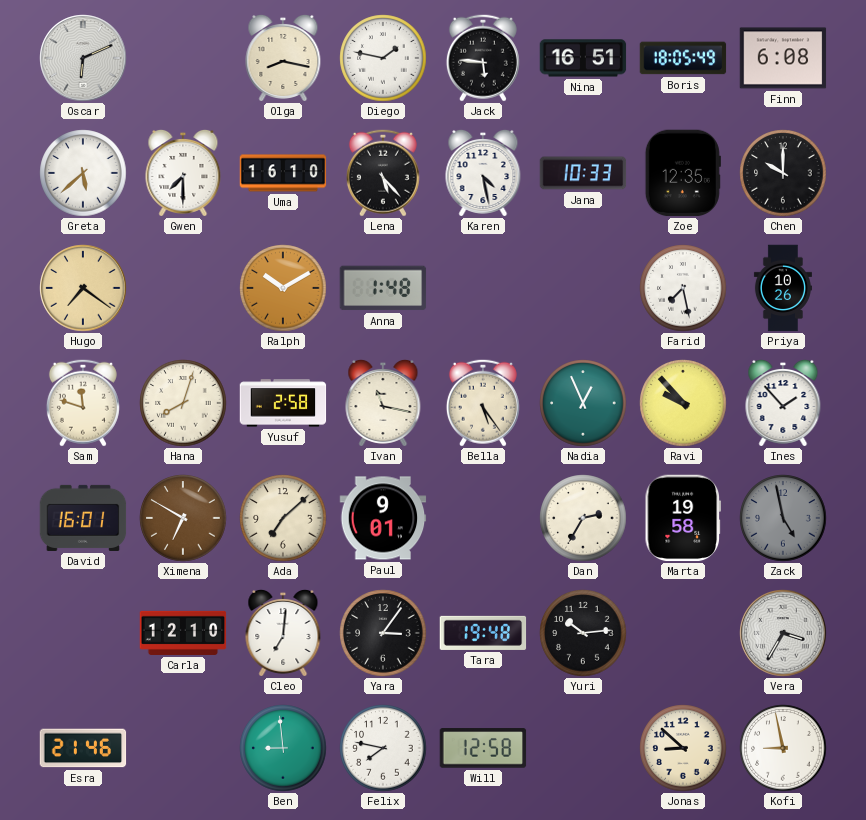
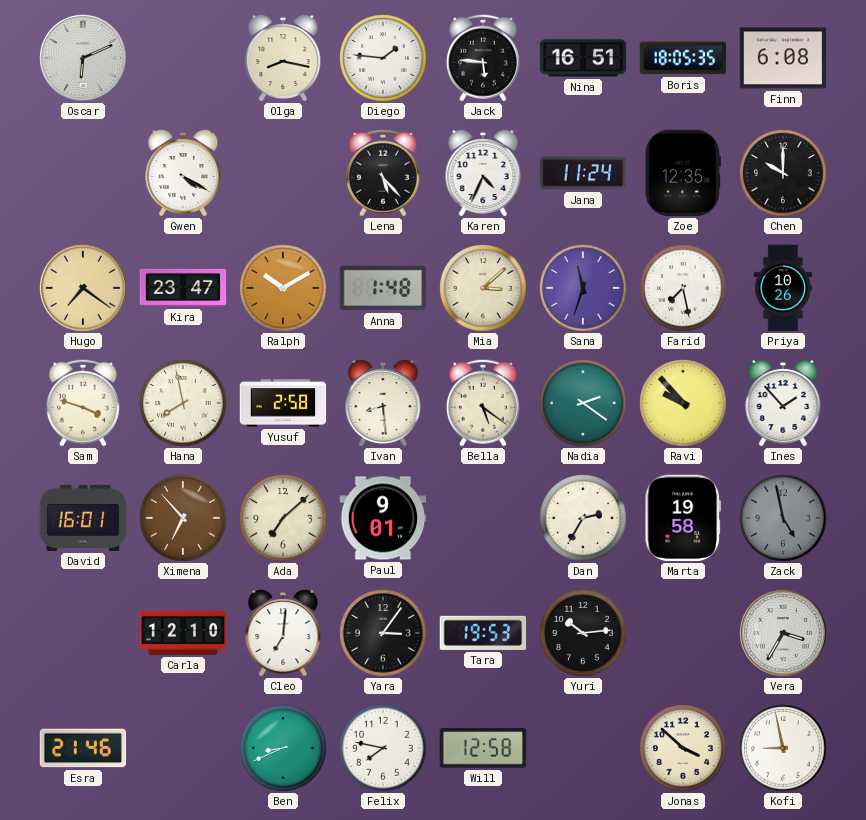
Diego: 1:47 -> 1:46
Boris: 18:05:49 -> 18:05:35
Greta: 5:38 -> none
Gwen: 7:30 -> 4:20
Uma: 16:10 -> none
Karen: 4:28 -> 4:34
Jana: 10:33 -> 11:24
Kira: none -> 23:47
Mia: none -> 3:08
Sana: none -> 11:33
Sam: 11:48 -> 3:48
Hana: 8:03 -> 7:58
Ivan: 11:17 -> 8:29
Bella: 5:24 -> 5:21
Nadia: 12:56 -> 2:21
Ximena: 6:50 -> 6:53
Tara: 19:48 -> 19:53
Ben: 8:59 -> 8:41
Jonas: 8:52 -> 3:52
